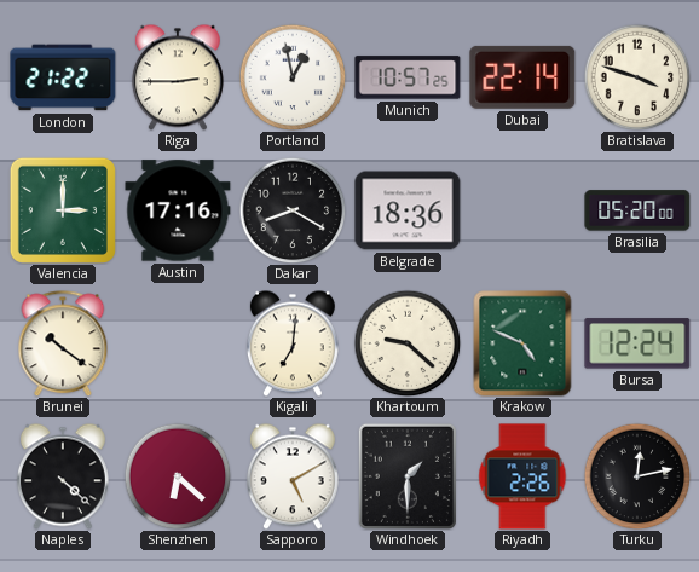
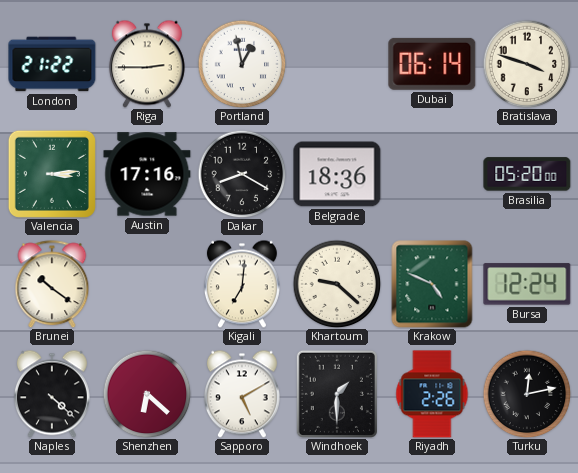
Munich: 10:57 -> none
Dubai: 22:14 -> 06:14
Valencia: 3:00 -> 3:14
